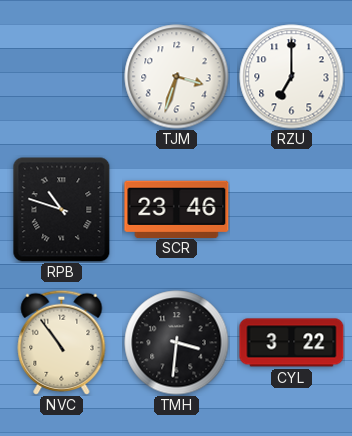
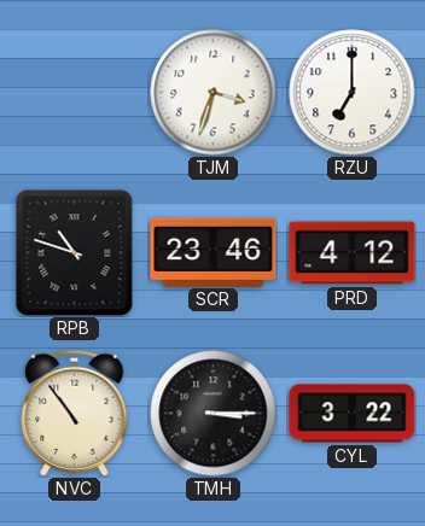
PRD: none -> 4:12
TMH: 3:31 -> 3:15
